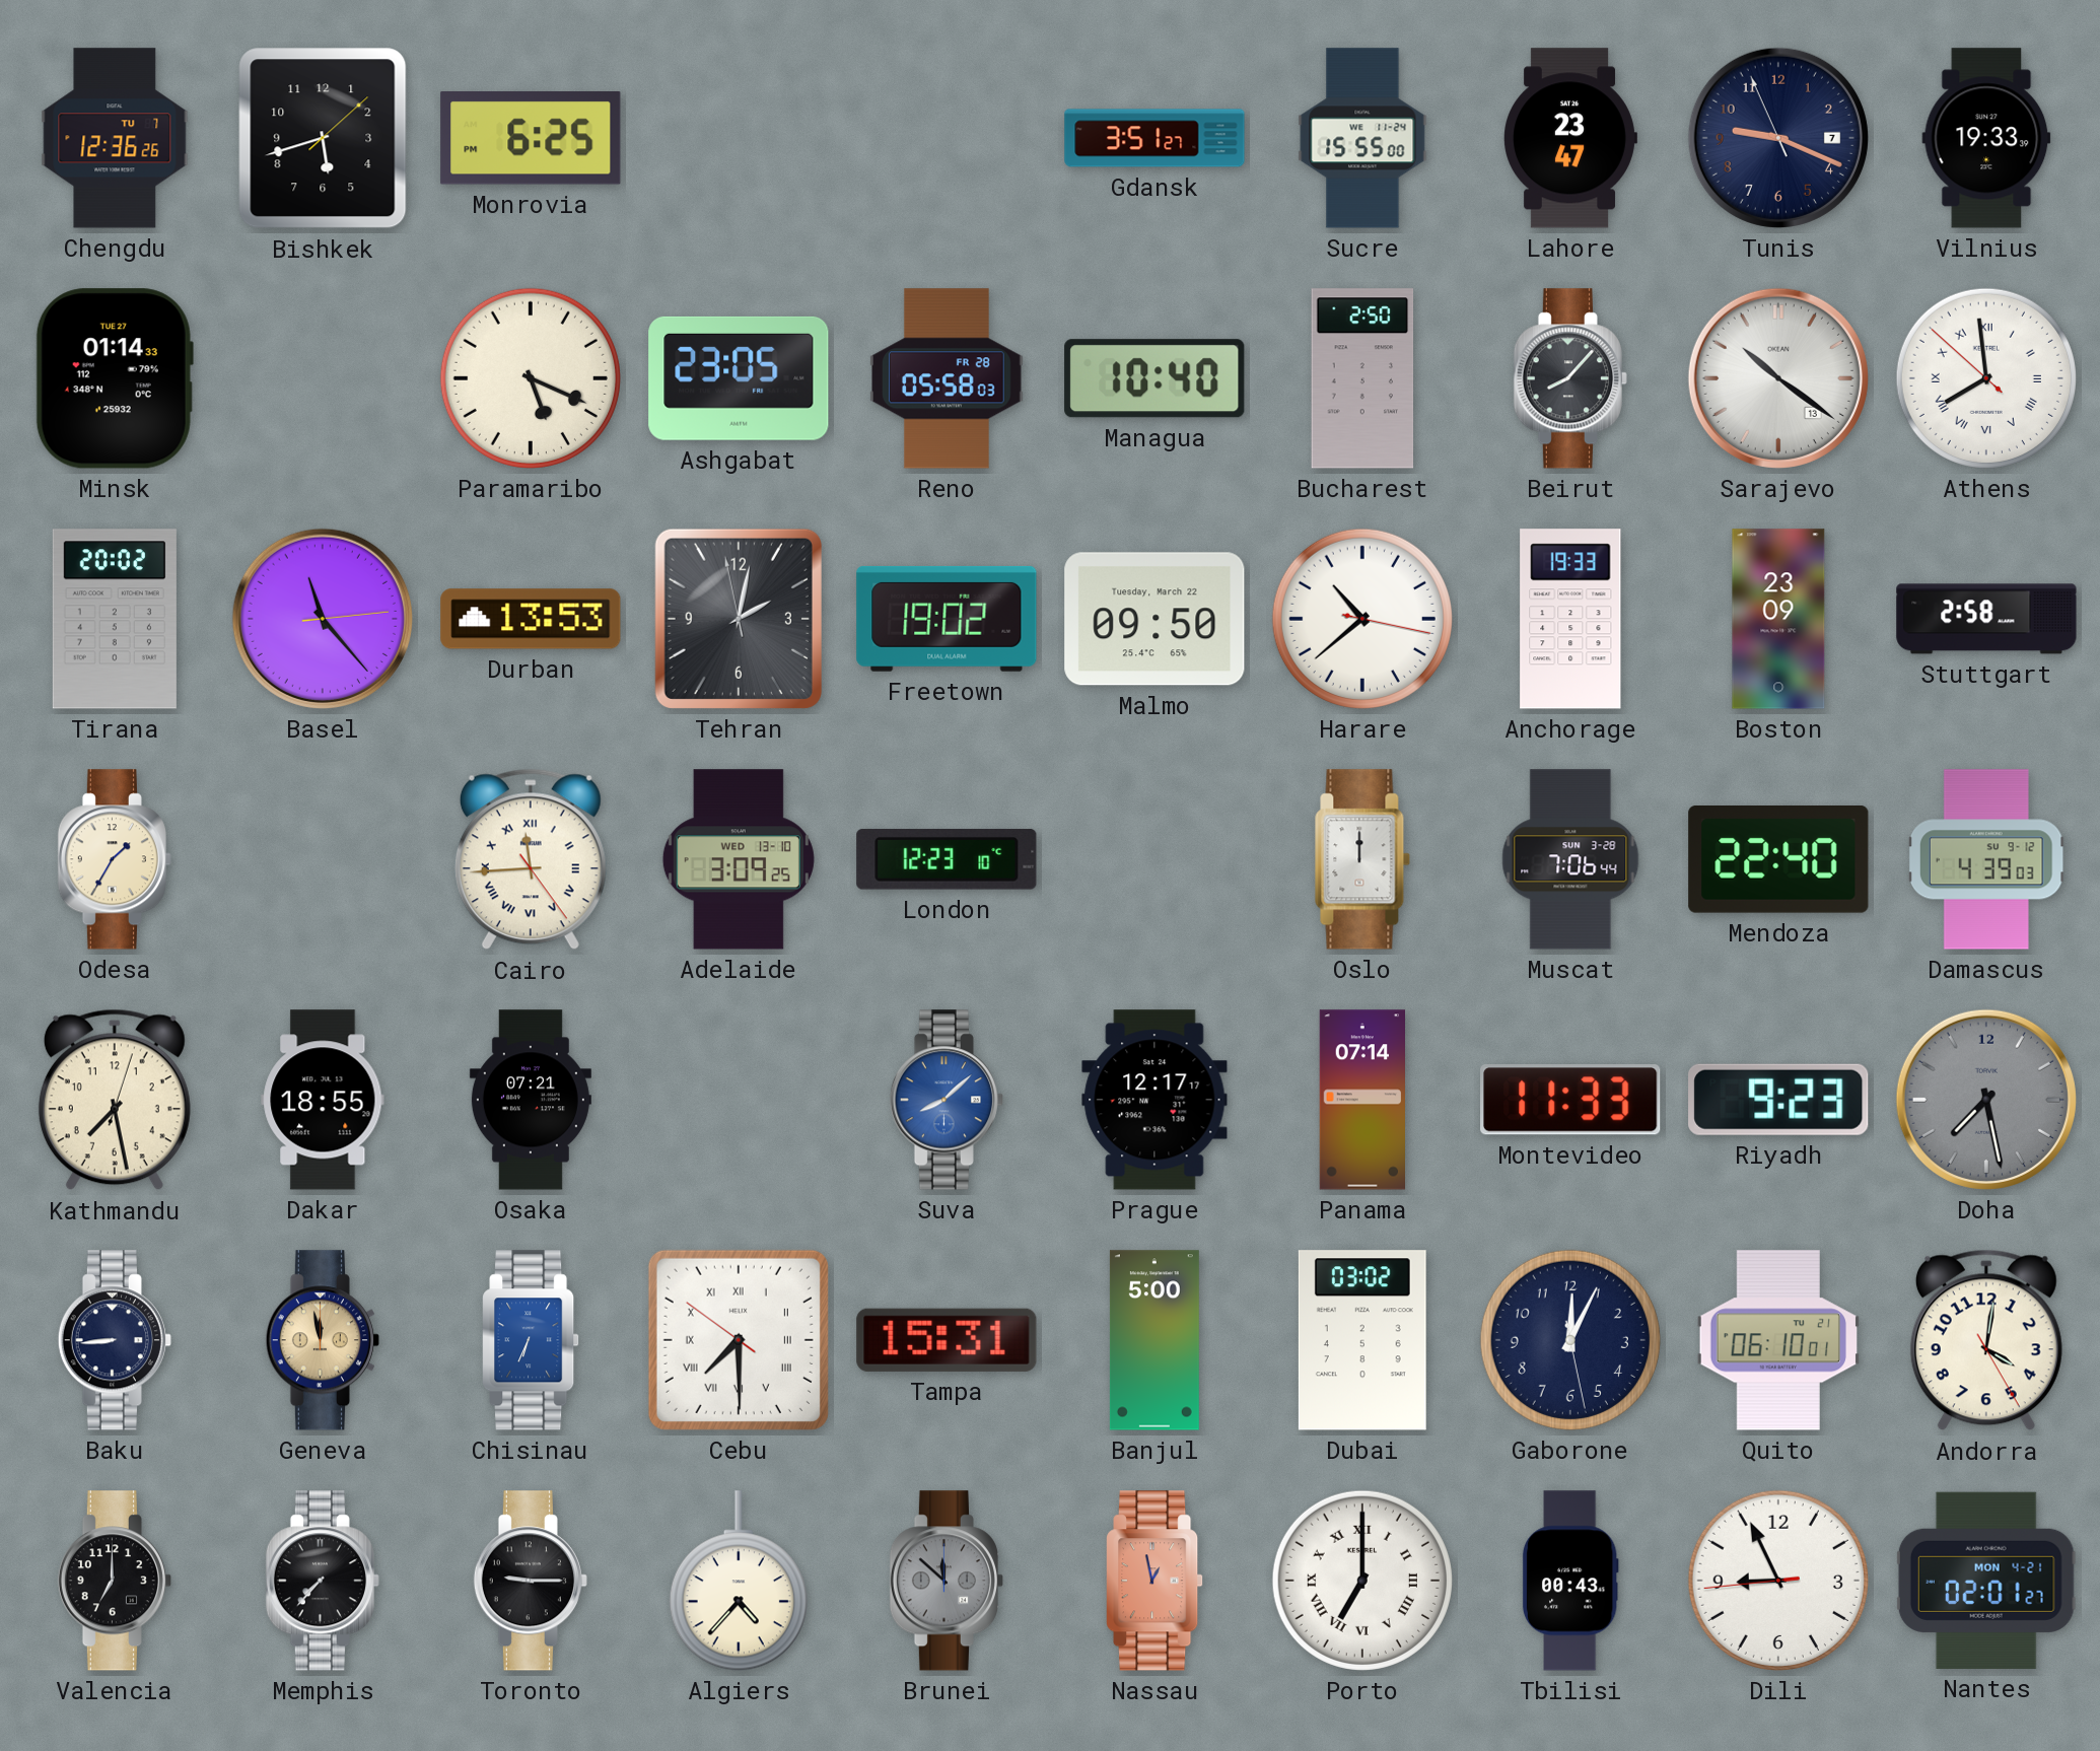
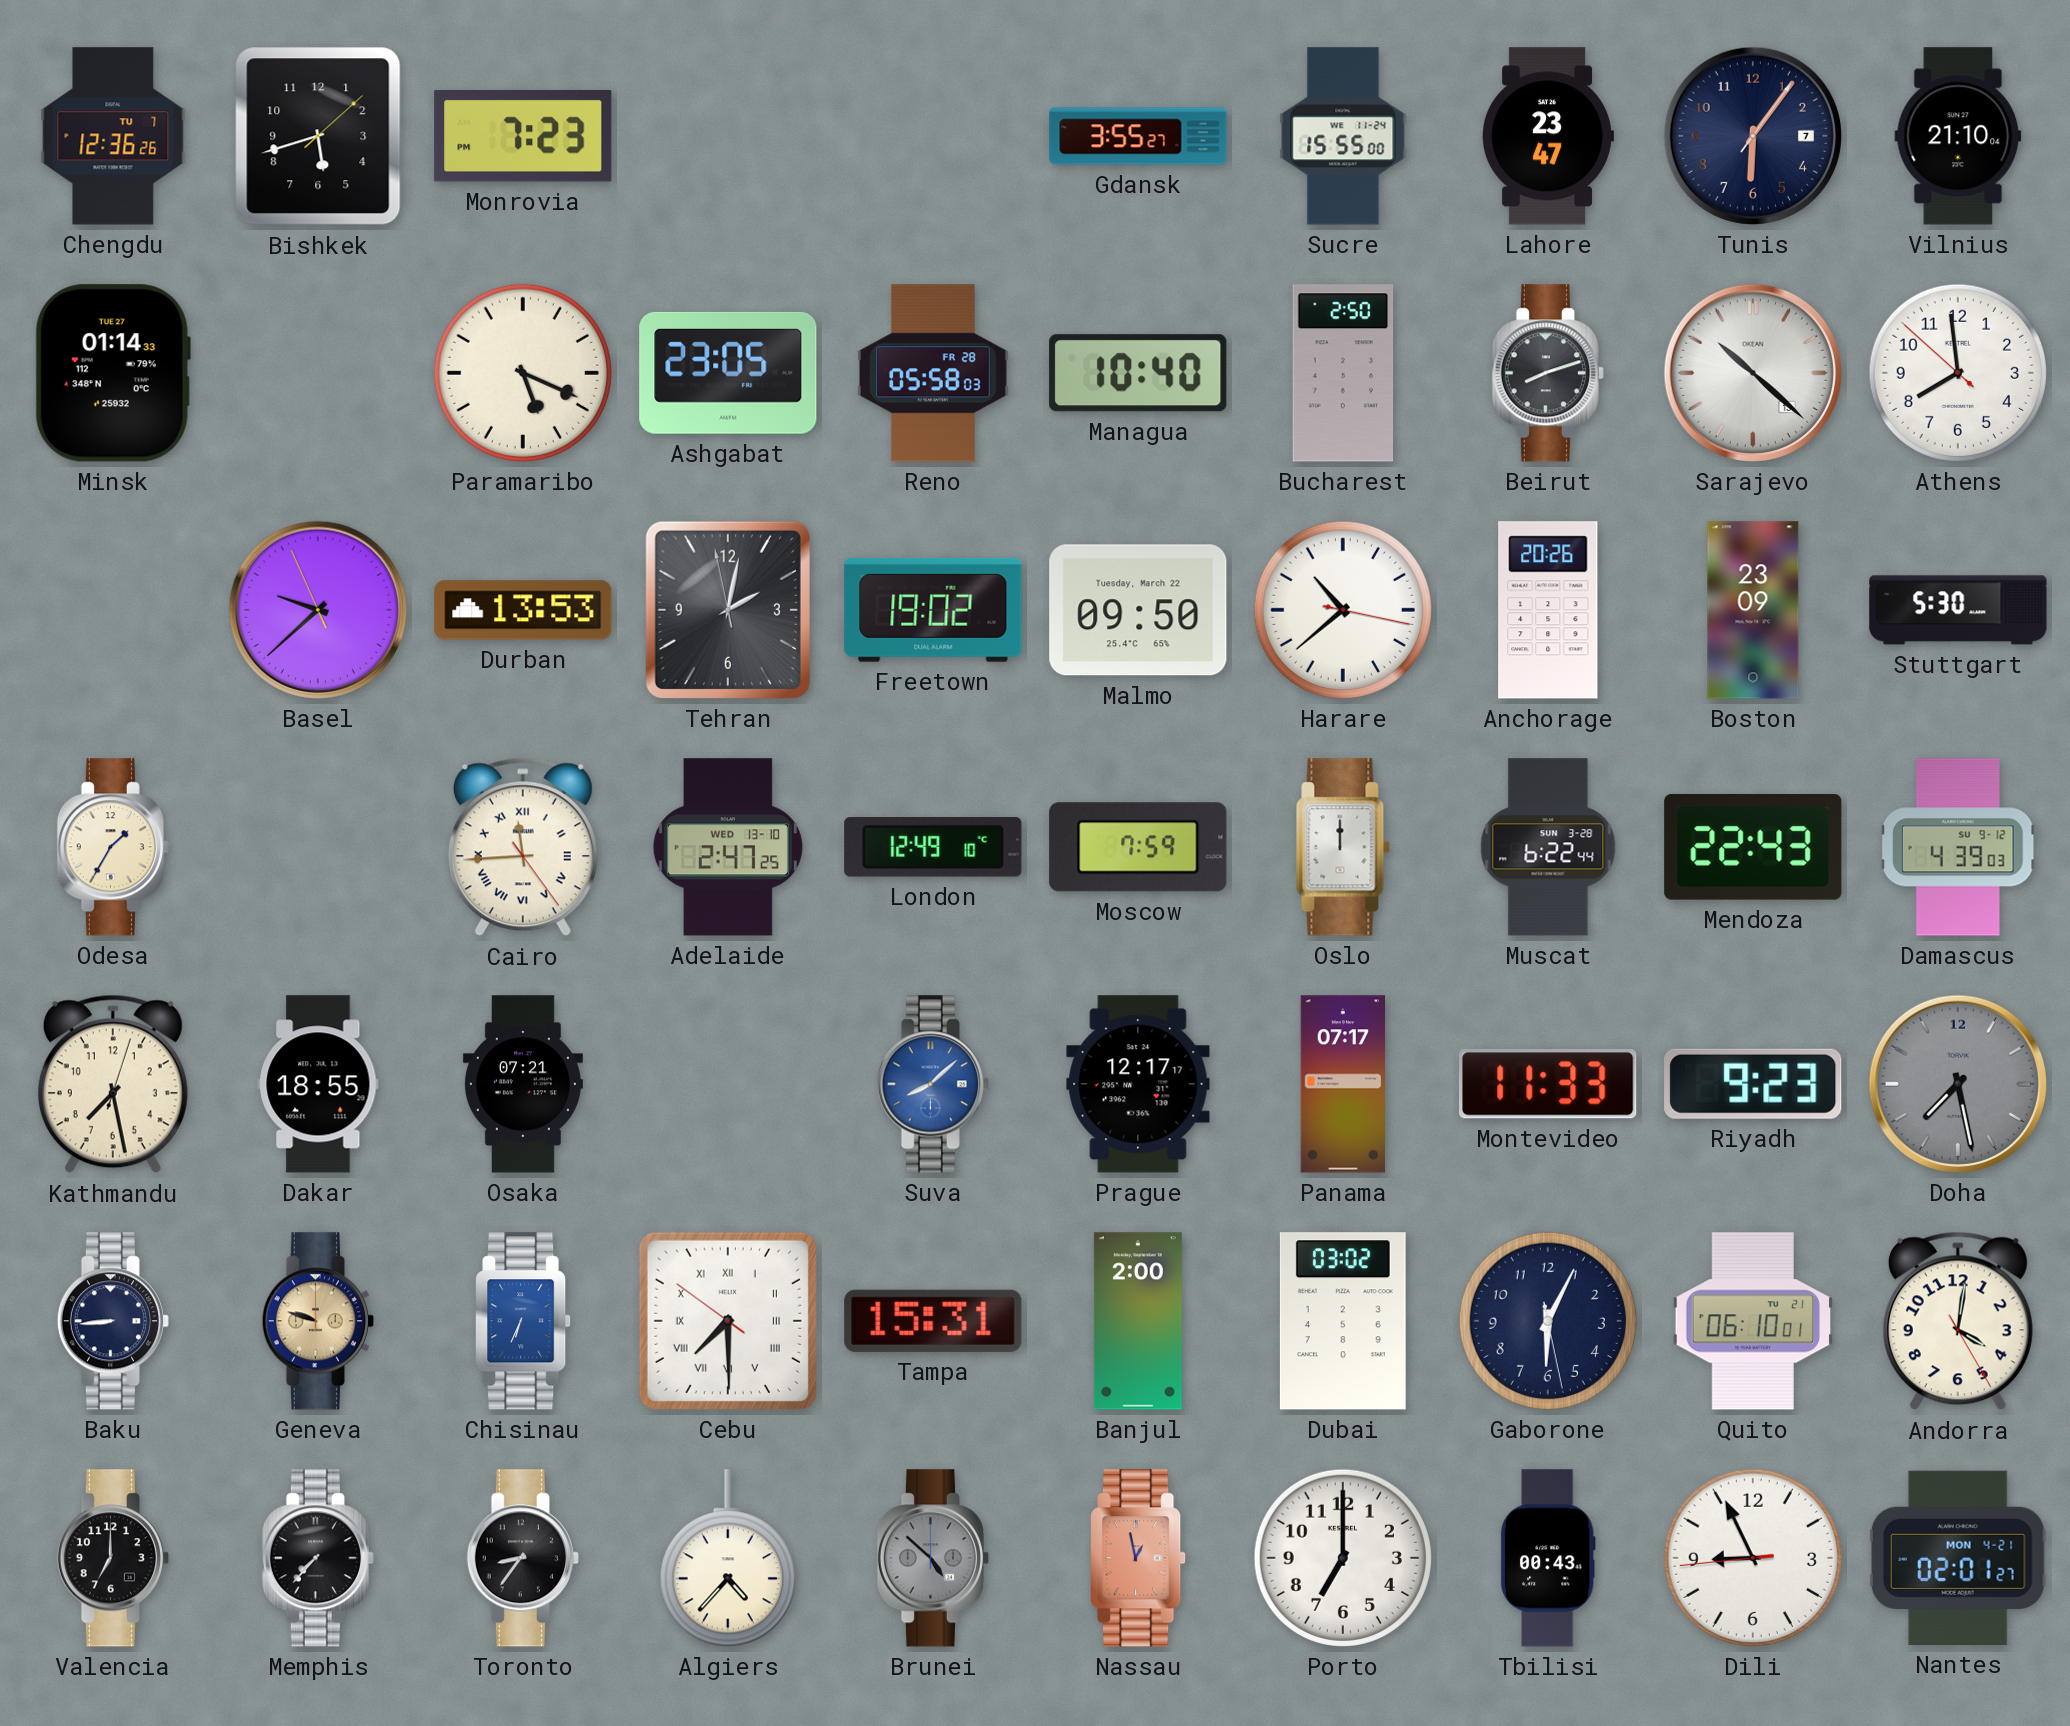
Monrovia: 6:25 -> 7:23
Gdansk: 3:51 -> 3:55
Tunis: 9:18 -> 6:06
Vilnius: 19:33 -> 21:10
Beirut: 8:07 -> 8:12
Sarajevo: 10:21 -> 10:22
Athens numerals: Roman -> Arabic
Tirana: 20:02 -> none
Basel: 11:23 -> 9:37
Anchorage: 19:33 -> 20:26
Stuttgart: 2:58 -> 5:30
Adelaide: 3:09 -> 2:47
London: 12:23 -> 12:49
Moscow: none -> 7:59
Muscat: 7:06 -> 6:22
Mendoza: 22:40 -> 22:43
Panama: 07:14 -> 07:17
Geneva: 11:58 -> 9:48
Banjul: 5:00 -> 2:00
Gaborone: 12:04 -> 6:04
Toronto: 9:15 -> 8:36
Brunei: 11:52 -> 4:52
Porto numerals: Roman -> Arabic
